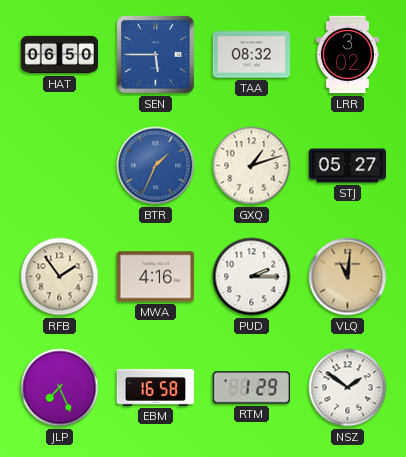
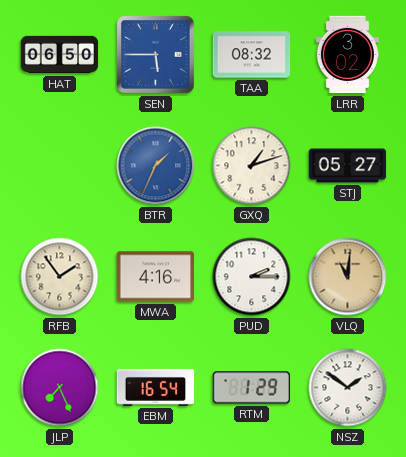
EBM: 16:58 -> 16:54
